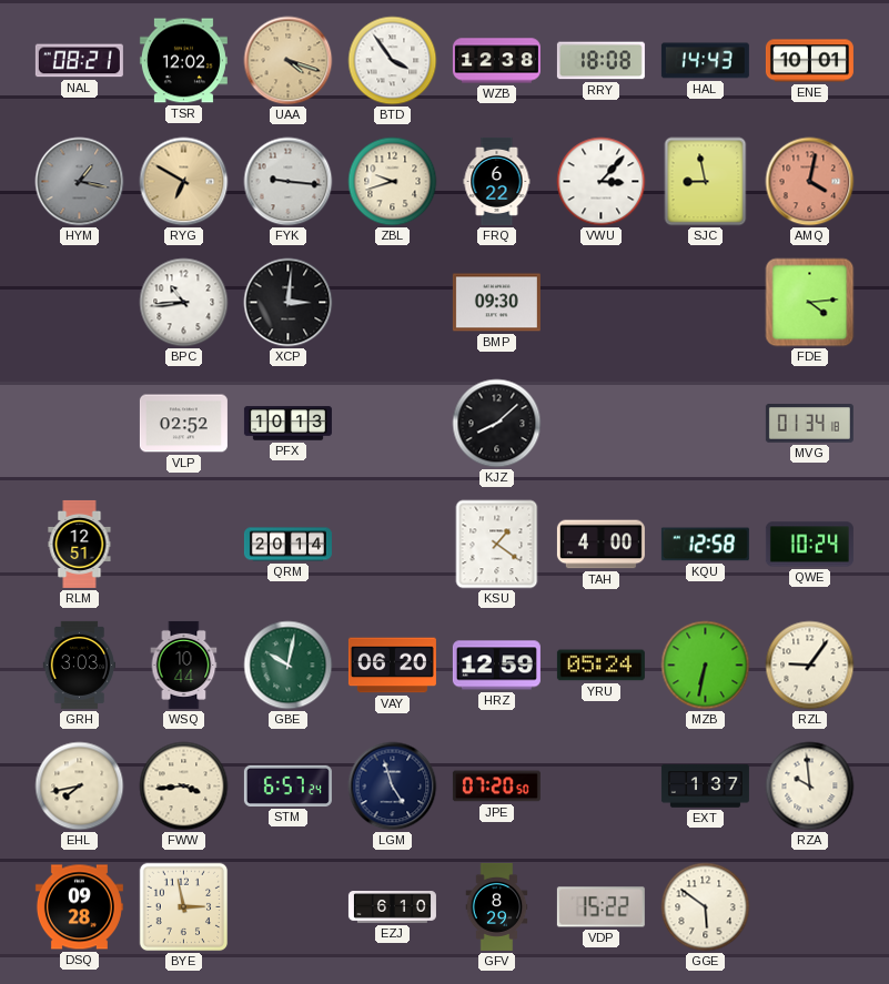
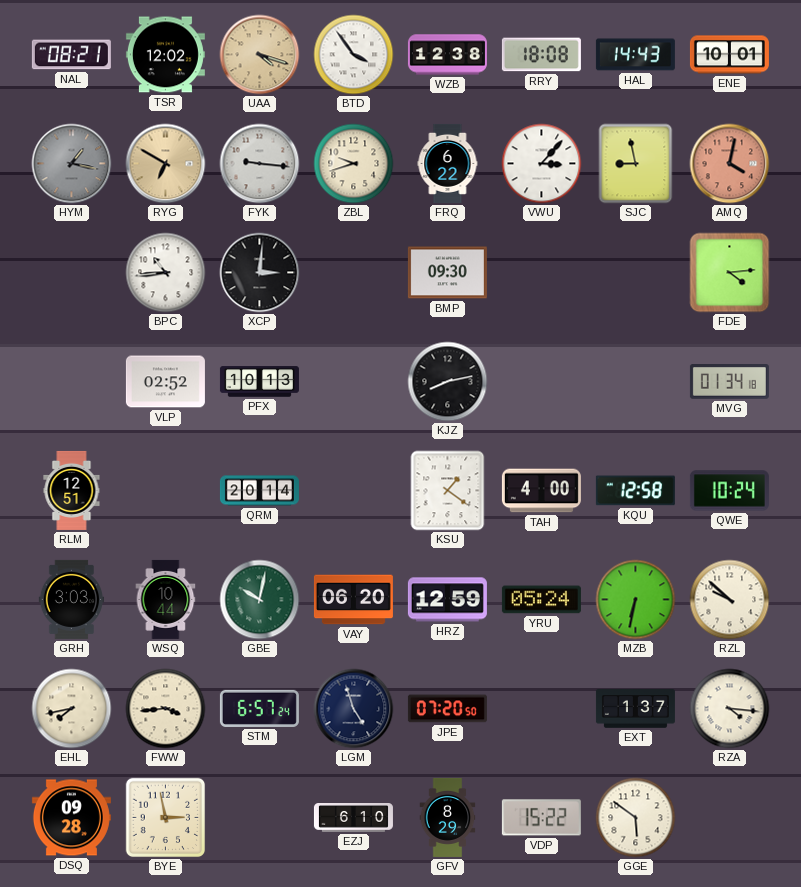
KJZ: 8:08 -> 8:13
RZL: 9:06 -> 9:52
RZA: 9:59 -> 4:16
